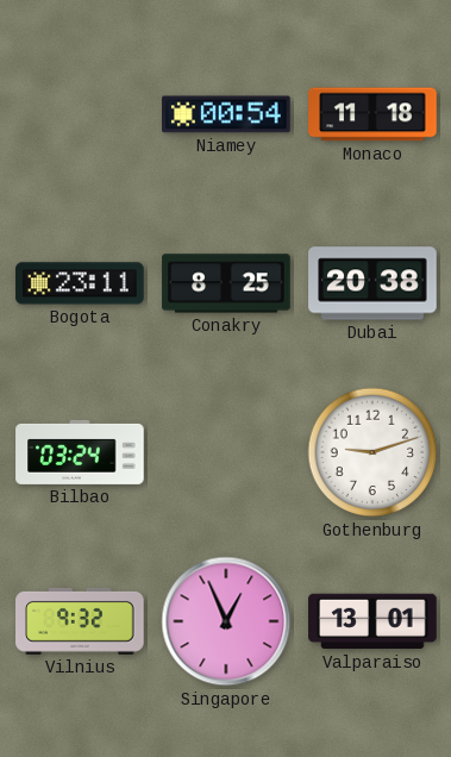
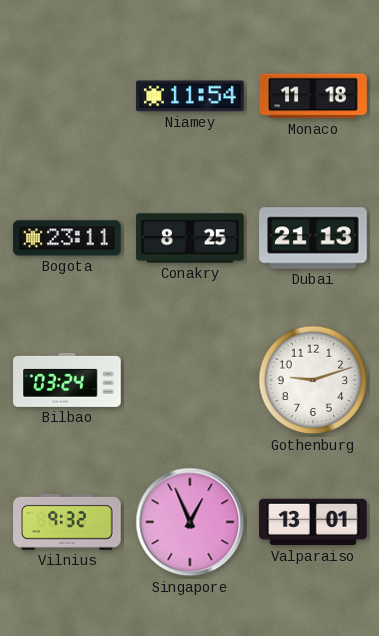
Niamey: 00:54 -> 11:54
Dubai: 20:38 -> 21:13
